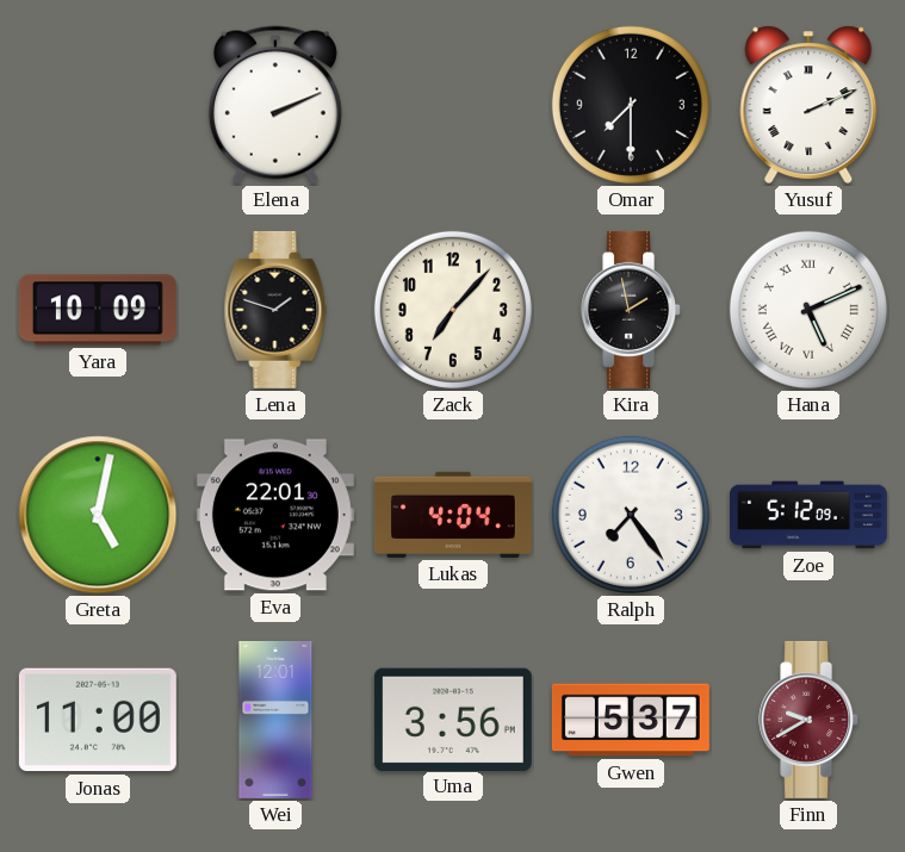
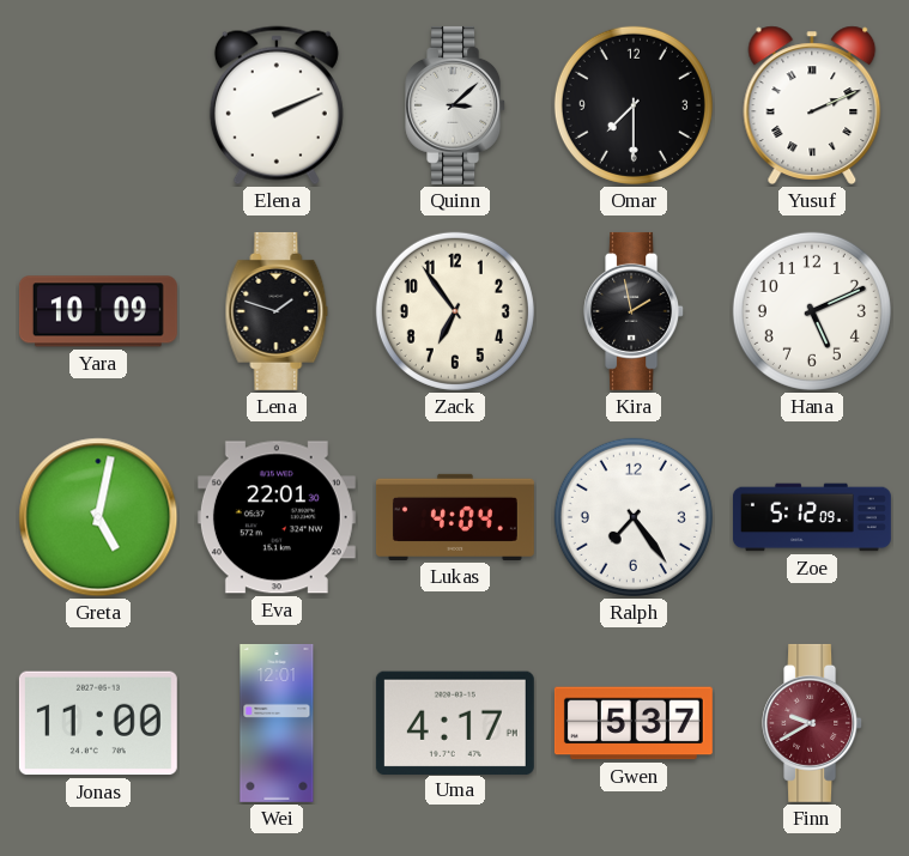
Quinn: none -> 3:08
Zack: 7:07 -> 6:54
Hana numerals: Roman -> Arabic
Uma: 3:56 -> 4:17
